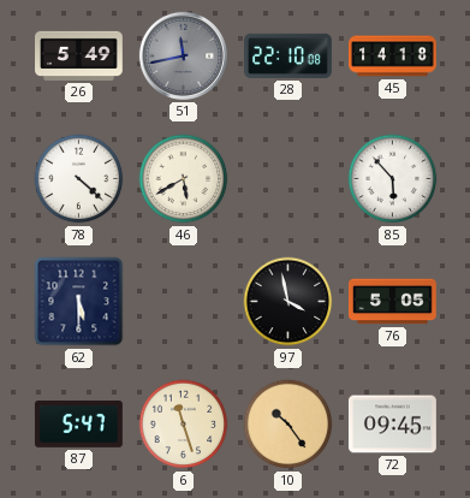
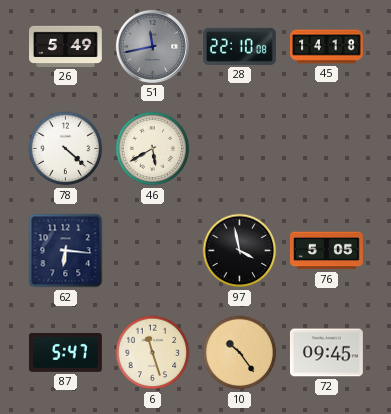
85: 5:53 -> none
62: 5:30 -> 6:16
